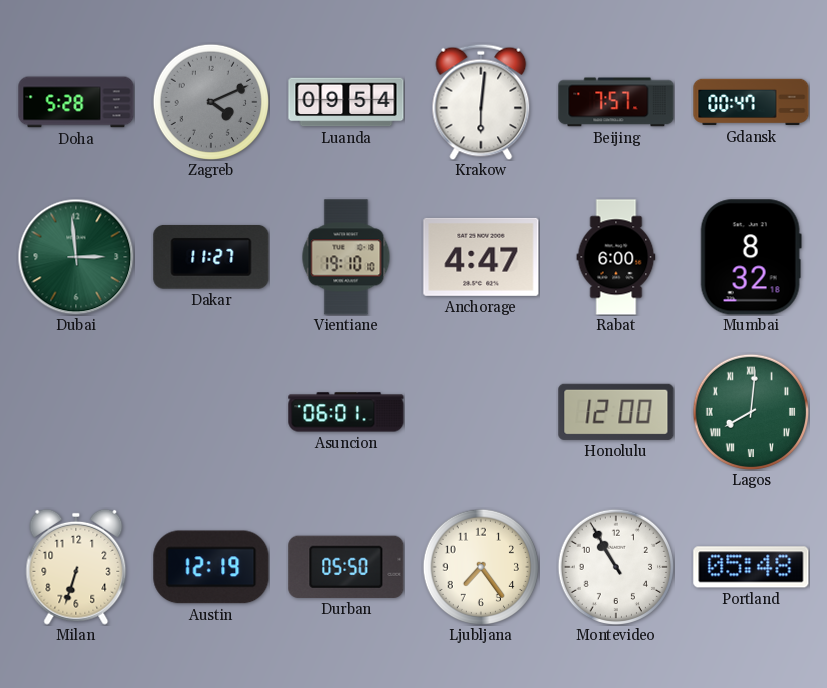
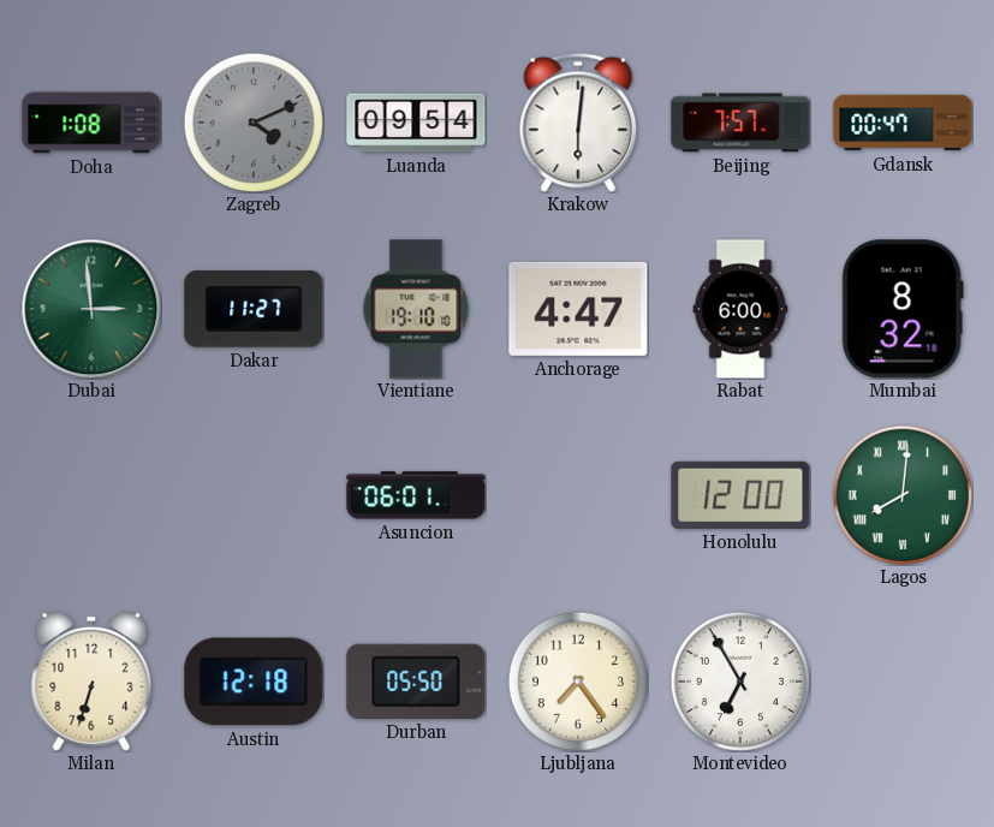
Doha: 5:28 -> 1:08
Austin: 12:19 -> 12:18
Montevideo: 10:55 -> 6:55
Portland: 05:48 -> none
